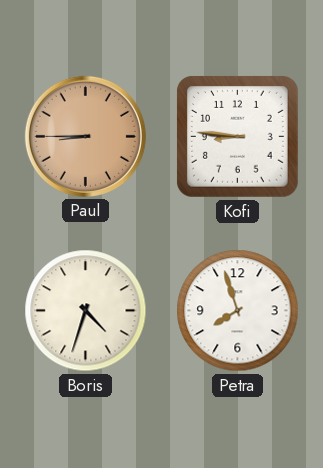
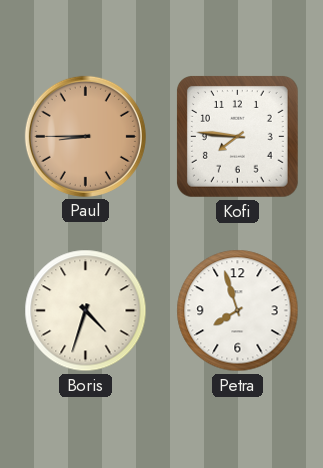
Kofi: 8:46 -> 7:46
